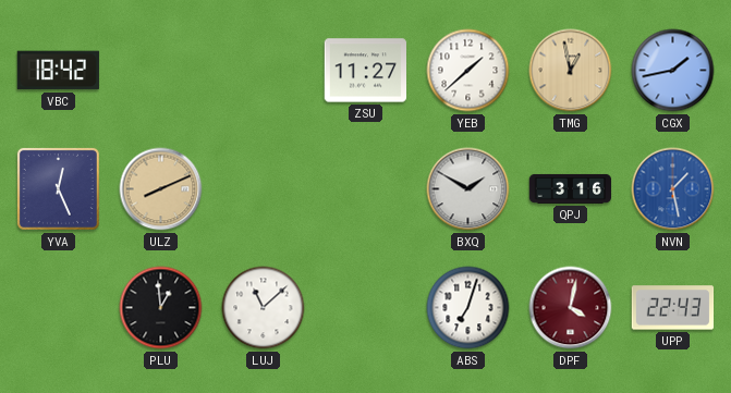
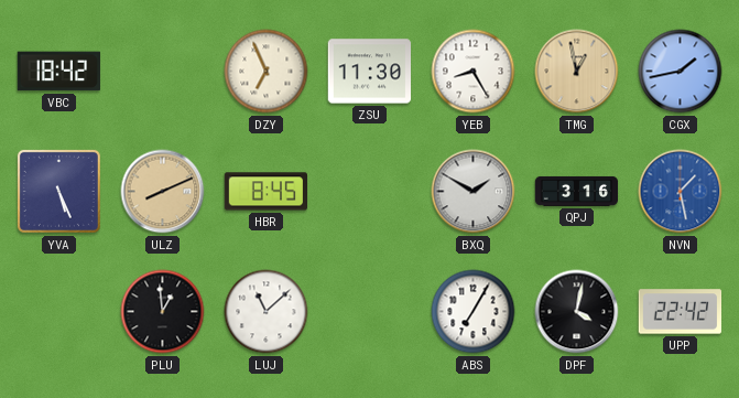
DZY: none -> 6:56
ZSU: 11:27 -> 11:30
YEB: 1:38 -> 8:25
YVA: 12:26 -> 5:26
HBR: none -> 8:45
ABS: 7:03 -> 7:05
DPF dial: burgundy -> black
UPP: 22:43 -> 22:42
